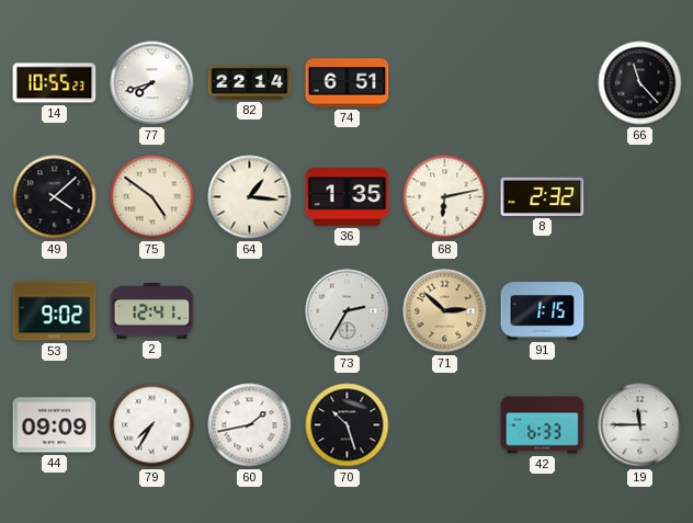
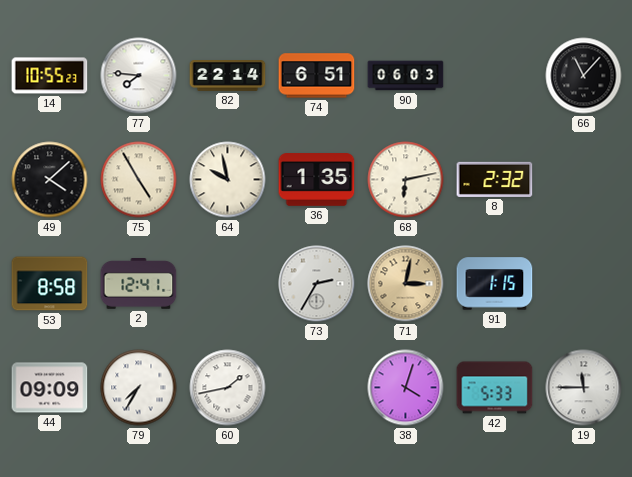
77: 7:42 -> 7:46
90: none -> 06:03
66: 11:23 -> 11:07
75: 4:51 -> 4:55
64: 1:16 -> 9:58
53: 9:02 -> 8:58
71: 2:52 -> 3:02
70: 10:27 -> none
38: none -> 4:03
42: 6:33 -> 5:33
